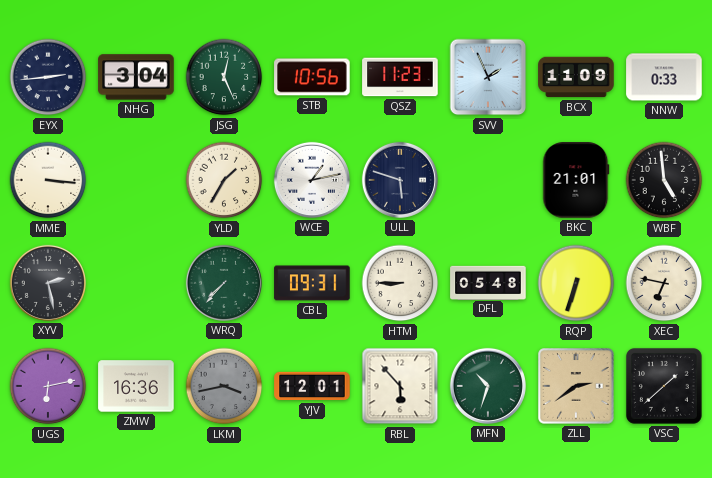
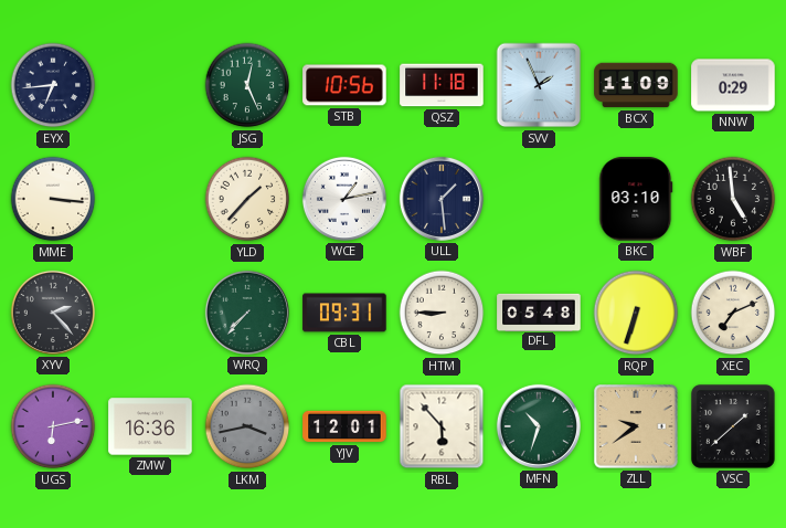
EYX: 2:44 -> 6:44
NHG: 3:04 -> none
QSZ: 11:23 -> 11:18
NNW: 0:33 -> 0:29
YLD: 1:35 -> 1:37
ULL: 5:48 -> 1:29
BKC: 21:01 -> 03:10
XYV: 2:28 -> 2:23
XEC: 6:47 -> 7:11
ZLL: 2:39 -> 9:39
